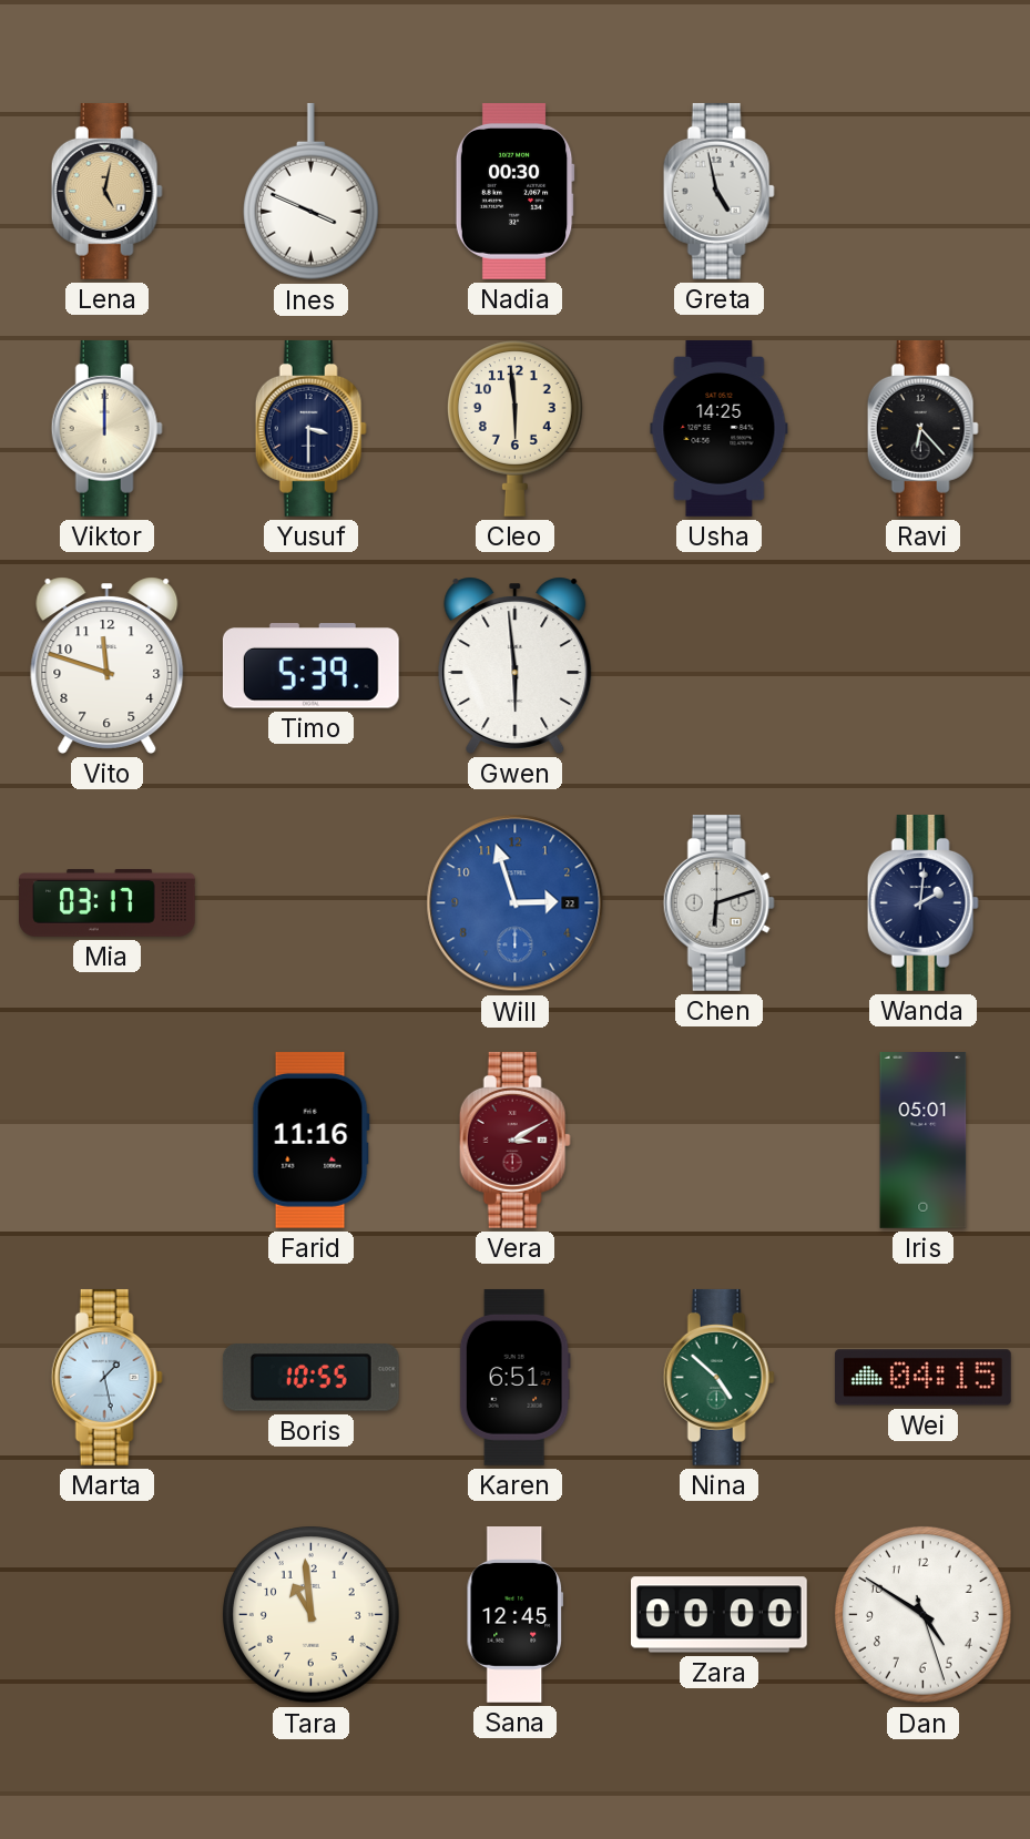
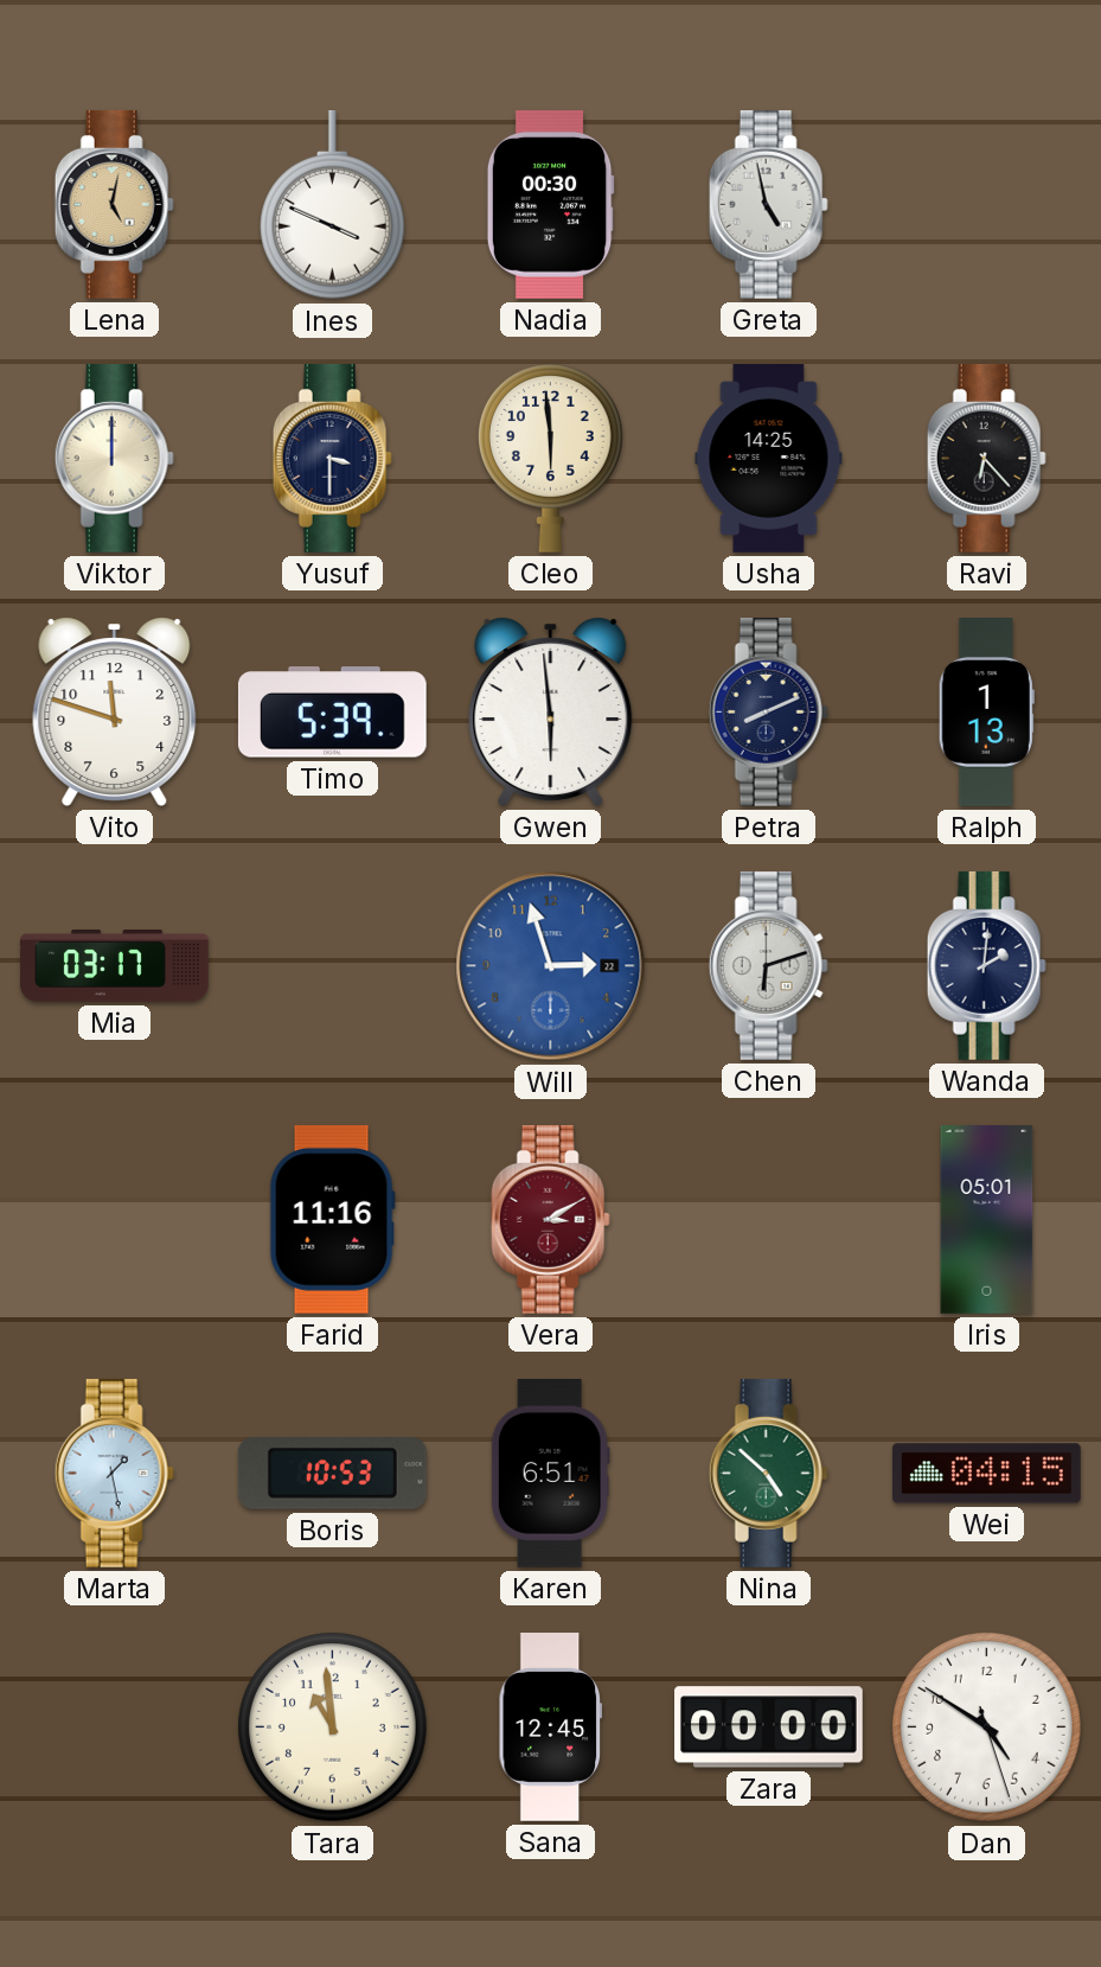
Petra: none -> 8:11
Ralph: none -> 1:13
Boris: 10:55 -> 10:53
